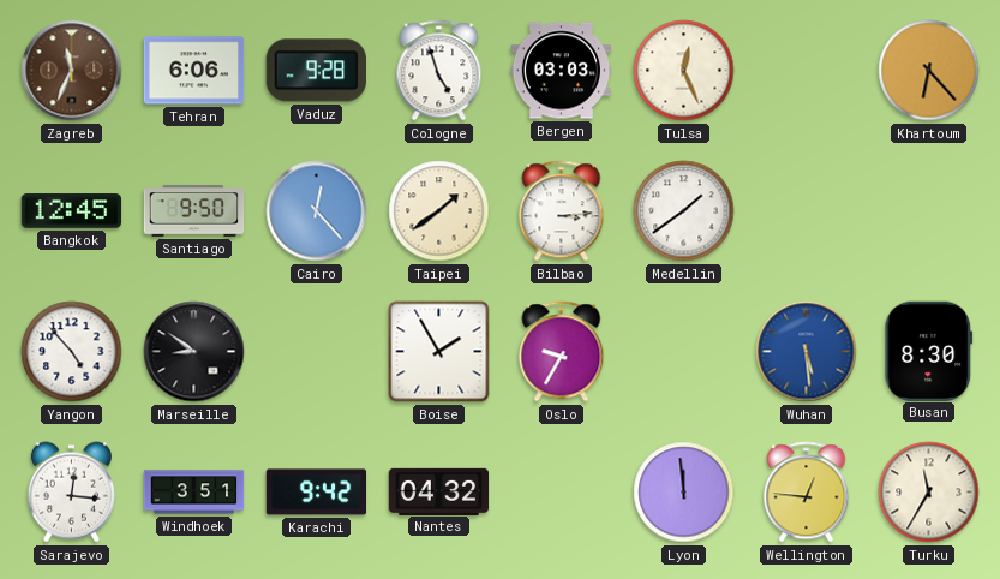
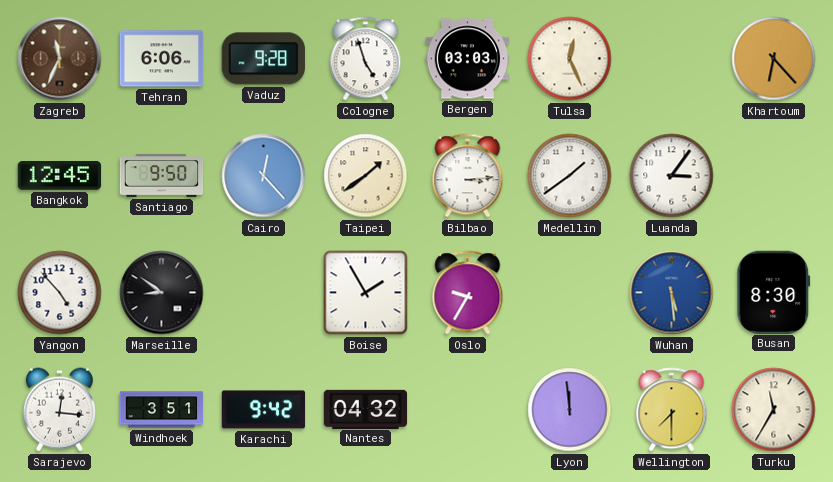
Luanda: none -> 3:06
Wellington: 12:46 -> 7:30
